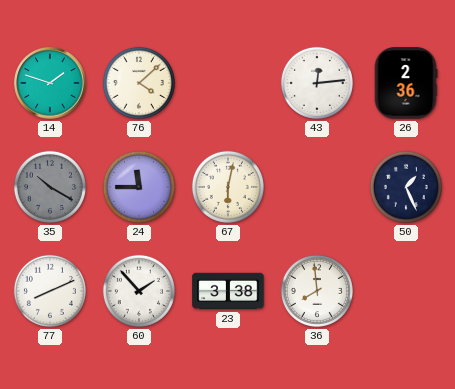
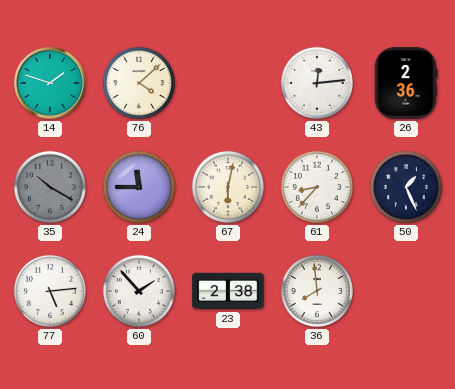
61: none -> 8:37
77: 8:11 -> 5:14
23: 3:38 -> 2:38
